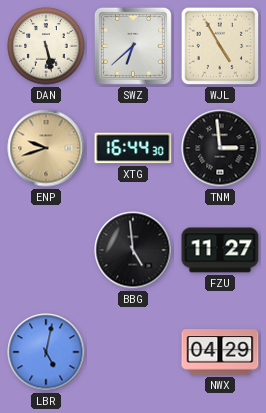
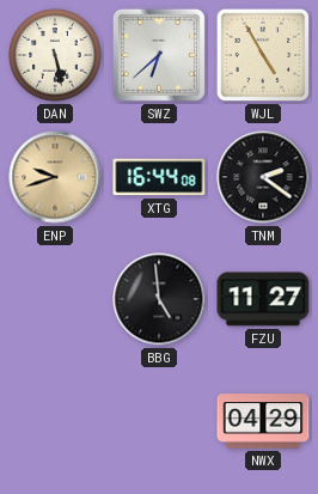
XTG: 16:44:30 -> 16:44:08
TNM: 2:59 -> 2:21
LBR: 5:02 -> none
